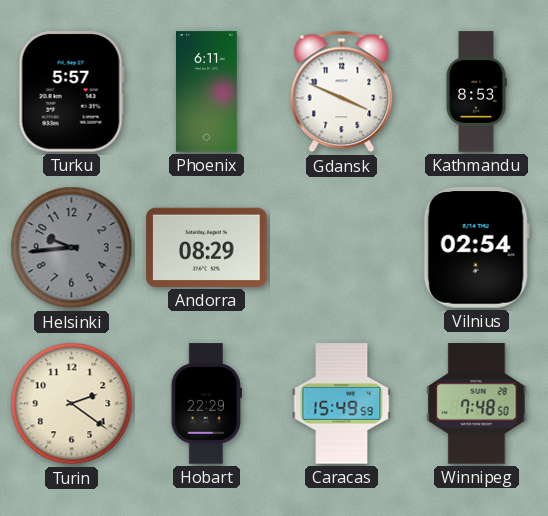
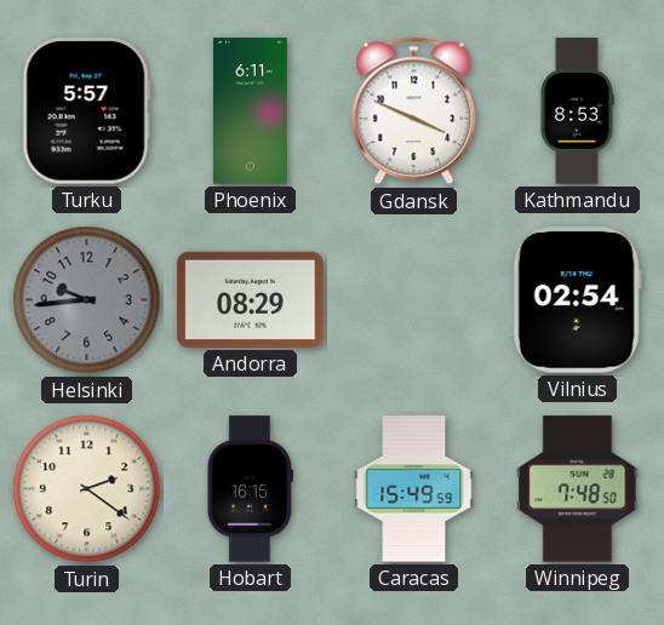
Hobart: 22:29 -> 16:15
